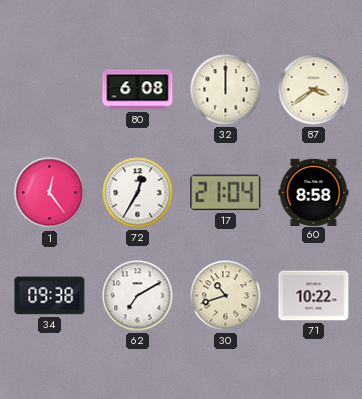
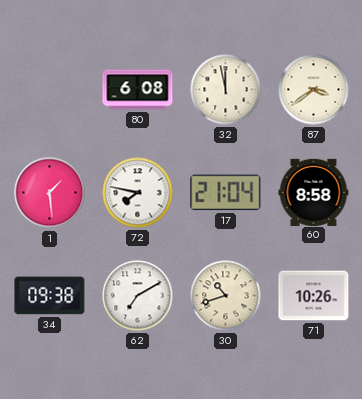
32: 12:00 -> 11:58
1: 12:24 -> 1:29
72: 12:35 -> 7:47
71: 10:22 -> 10:26
